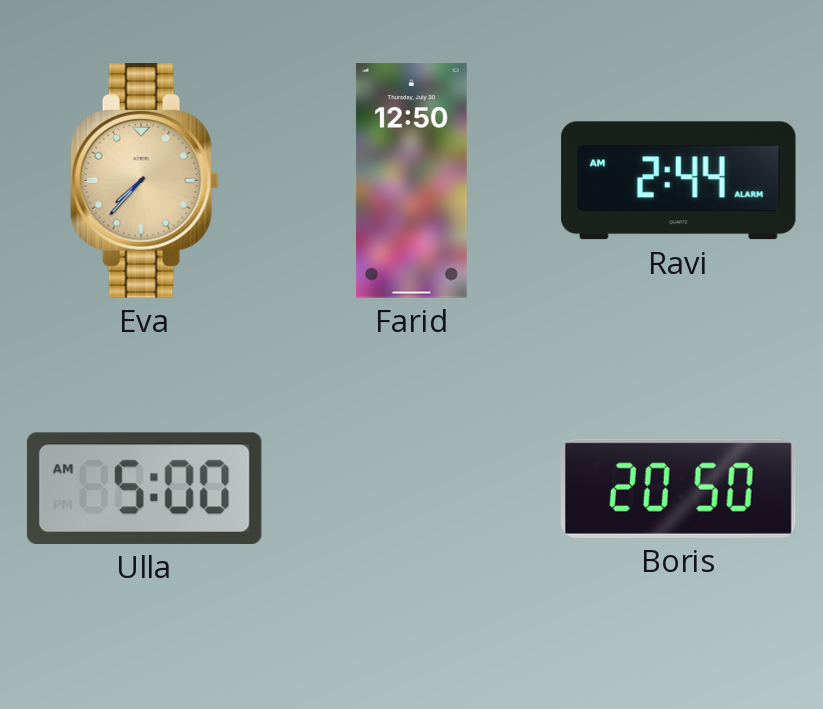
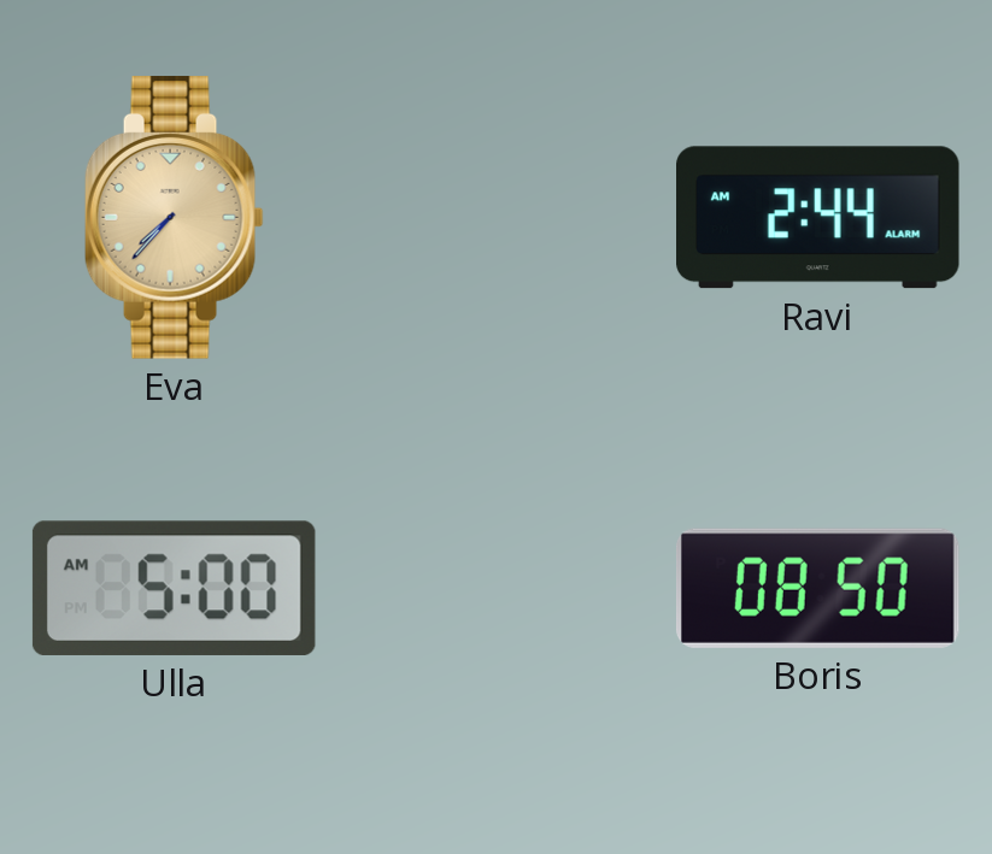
Farid: 12:50 -> none
Boris: 20:50 -> 08:50
